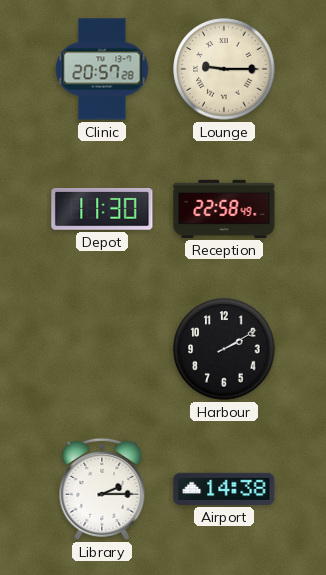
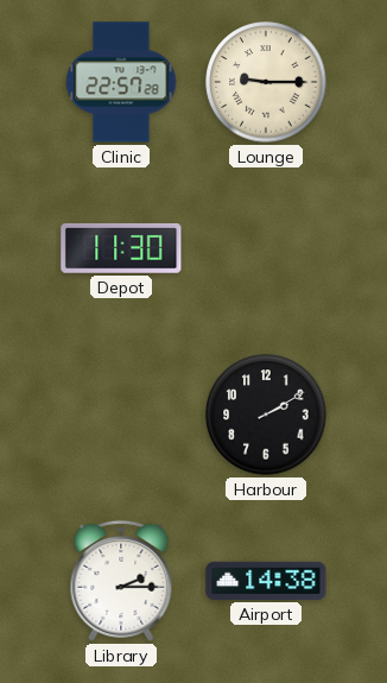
Clinic: 20:57 -> 22:57
Reception: 22:58 -> none
